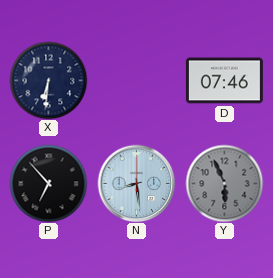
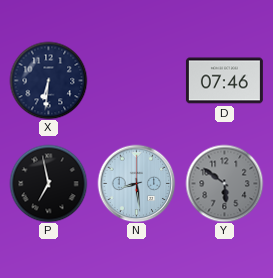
P: 6:53 -> 6:58
Y: 5:56 -> 5:51
